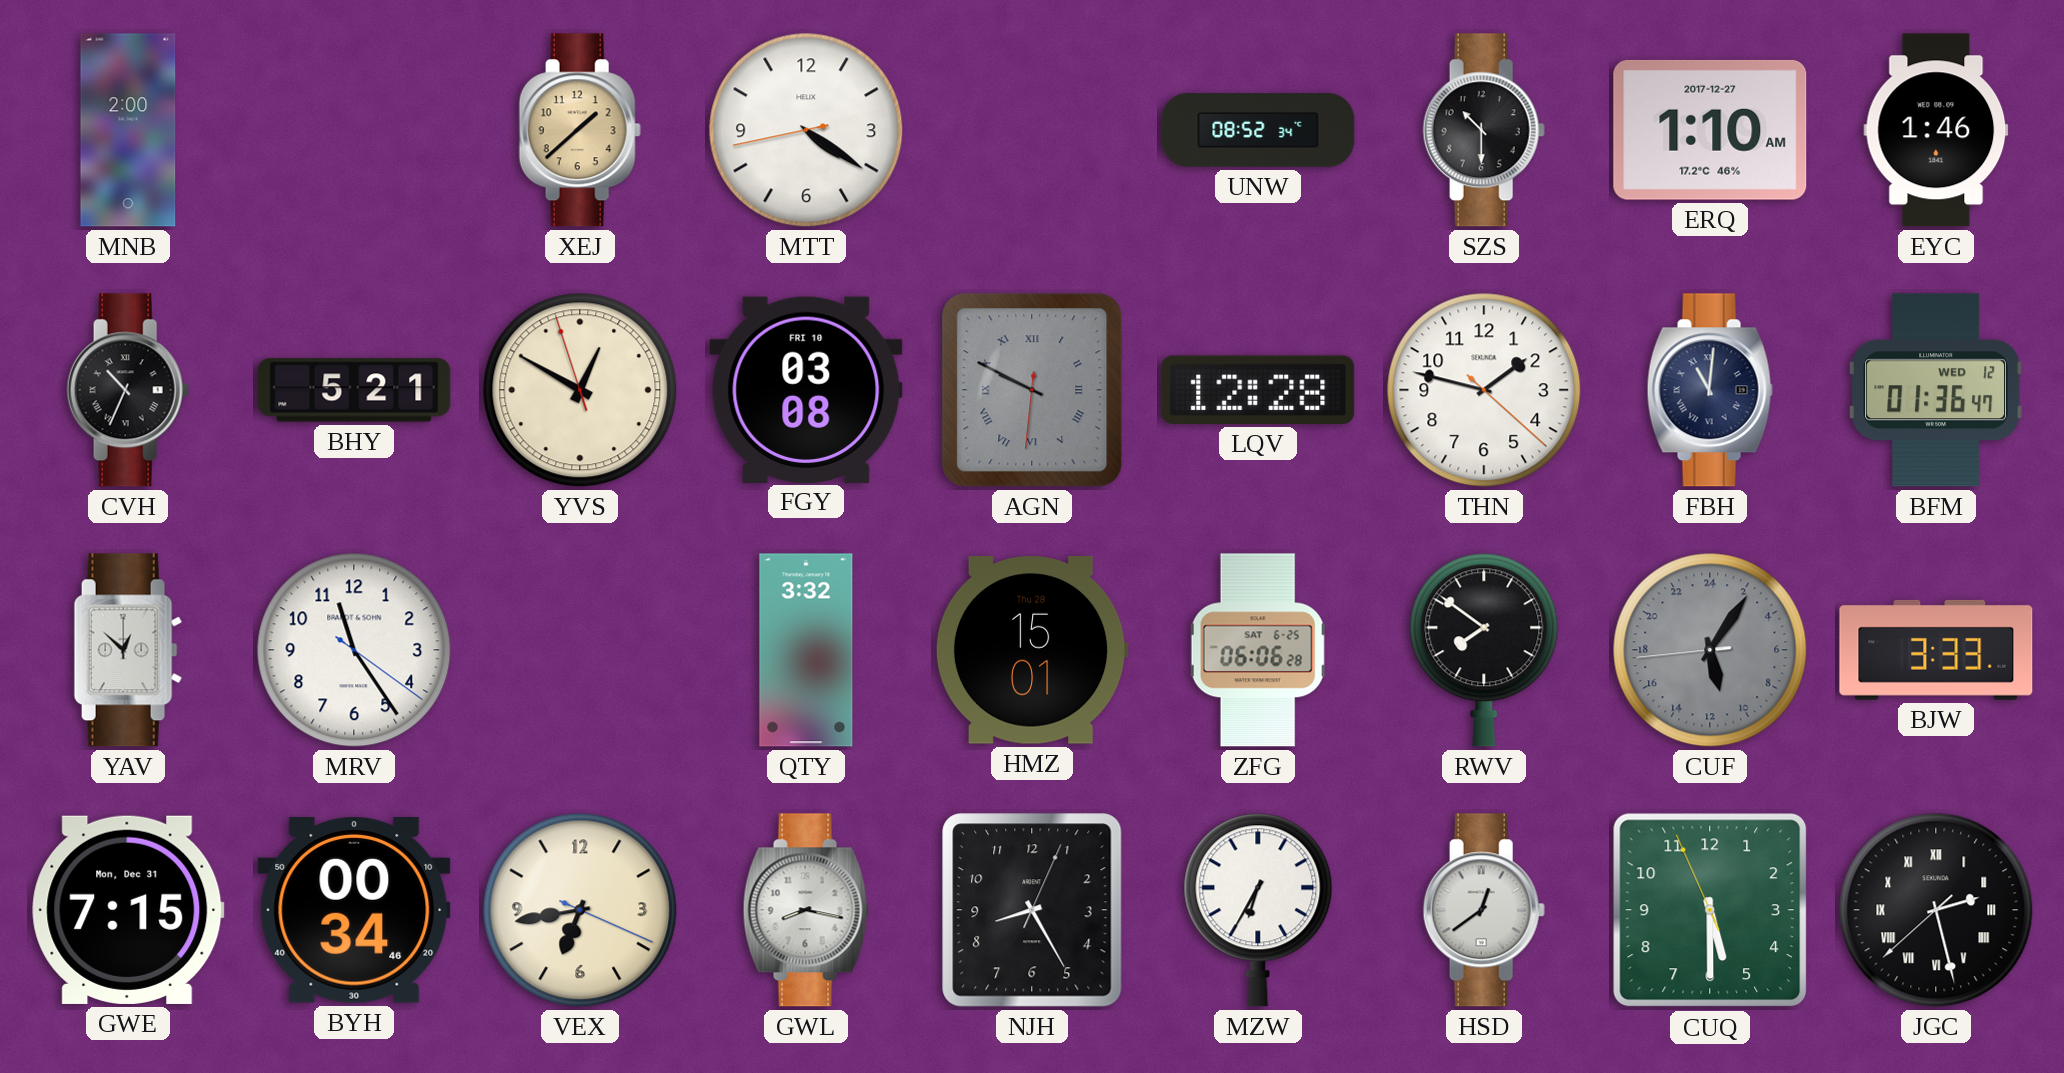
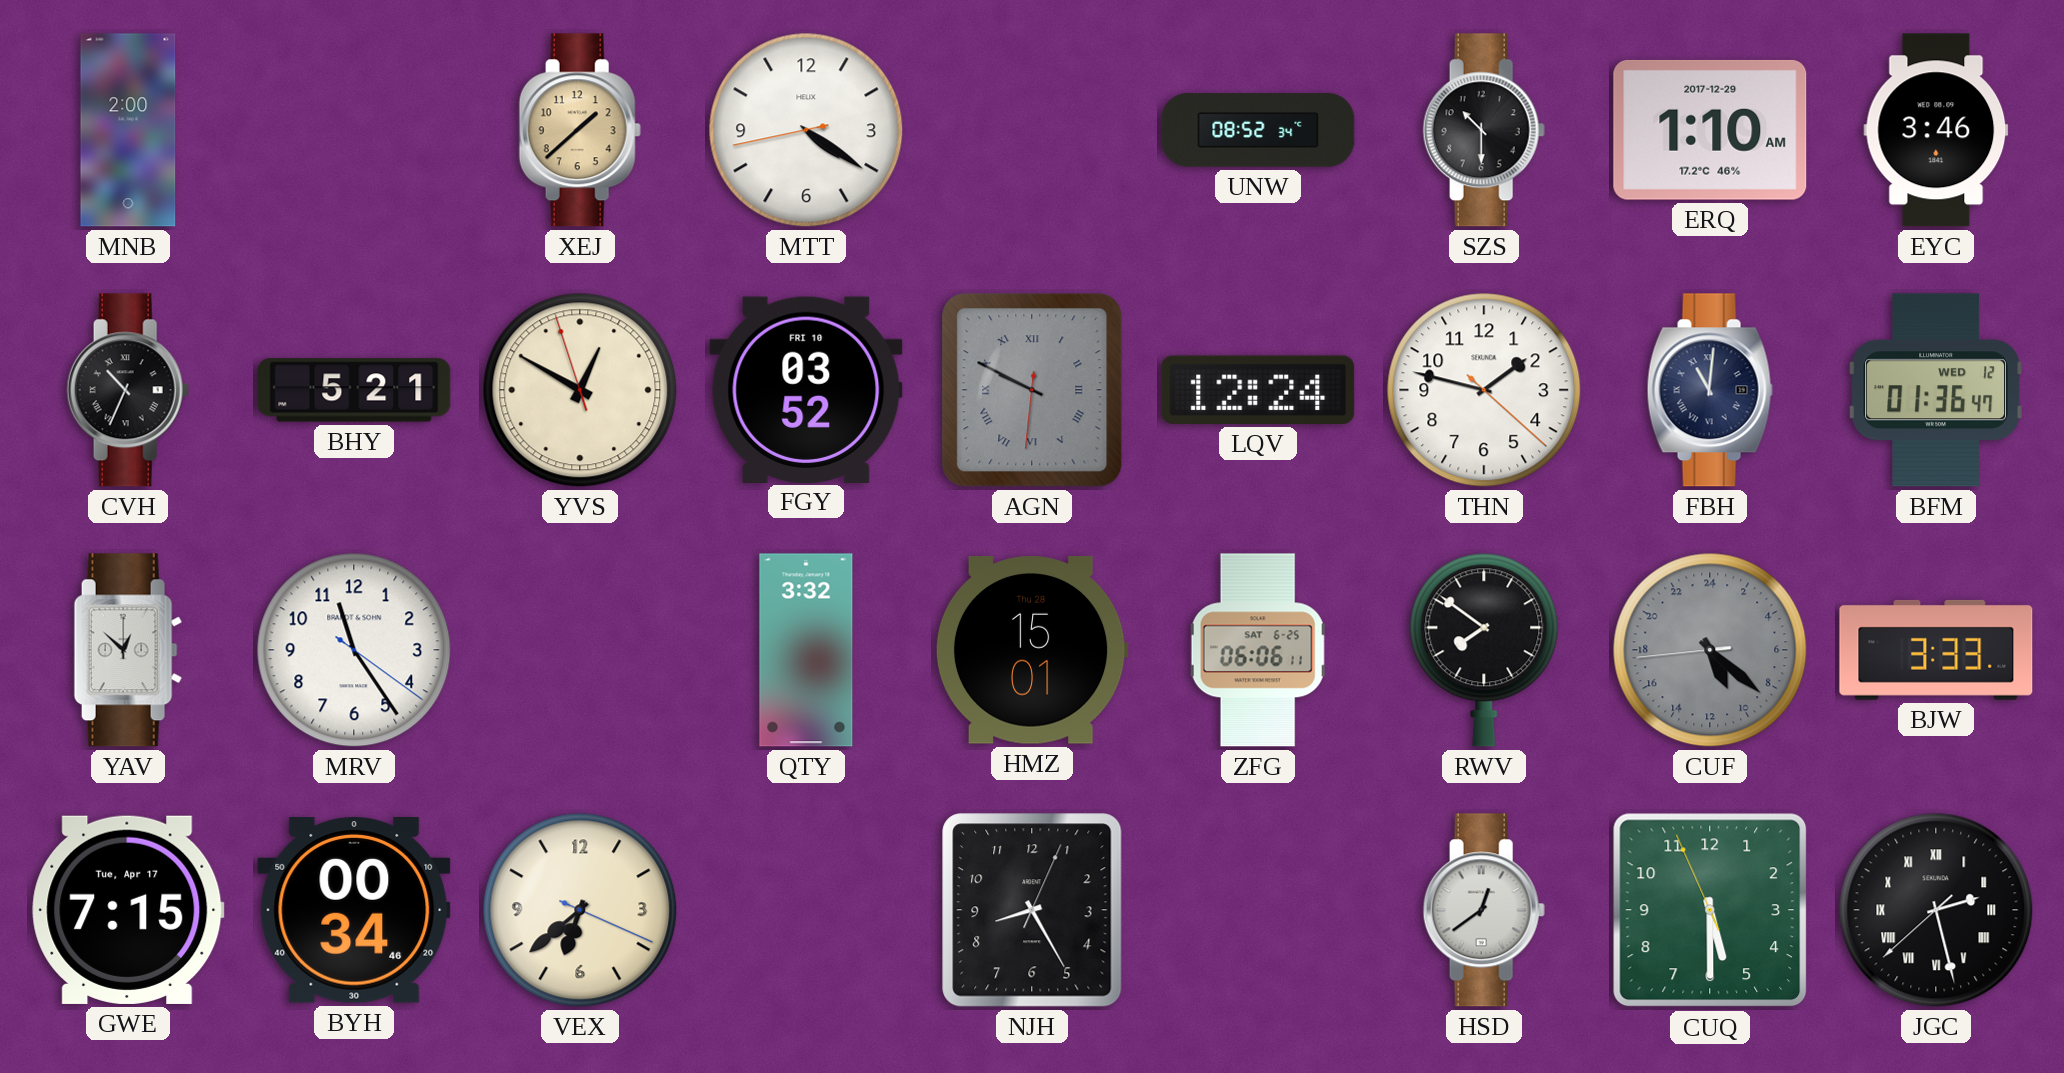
ERQ date: 2017-12-27 -> 2017-12-29
EYC: 1:46 -> 3:46
FGY: 03:08 -> 03:52
LQV: 12:28 -> 12:24
ZFG: 06:06:28 -> 06:06:11
CUF: 11:05 -> 10:21
GWE date: Mon, Dec 31 -> Tue, Apr 17
VEX: 6:43 -> 6:38
GWL: 8:17 -> none
MZW: 6:35 -> none
